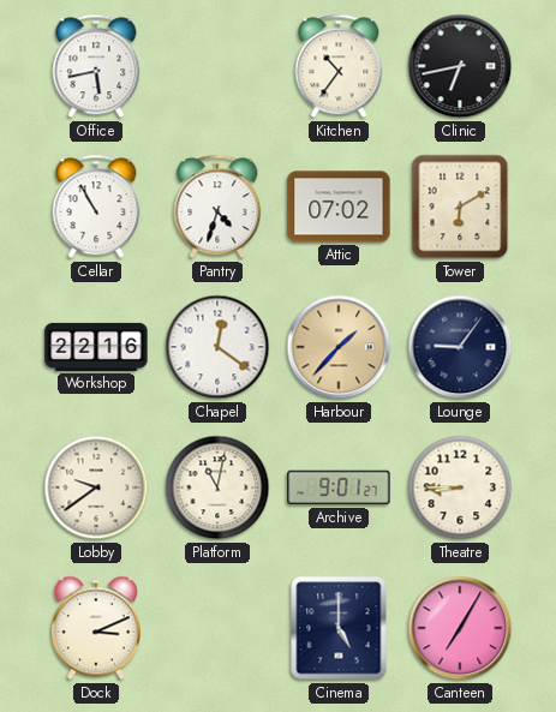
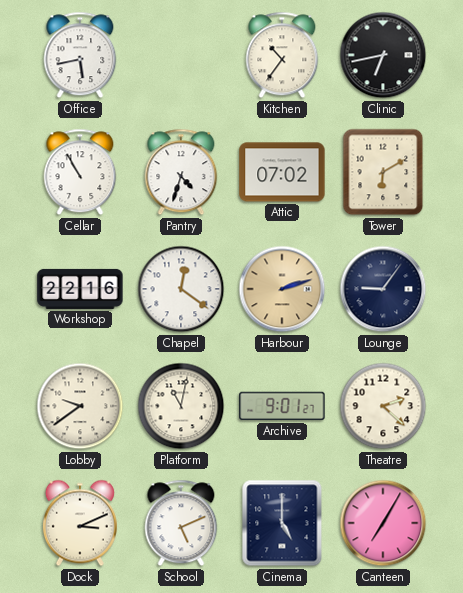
Harbour: 1:37 -> 2:12
Theatre: 8:45 -> 2:22
School: none -> 5:11
